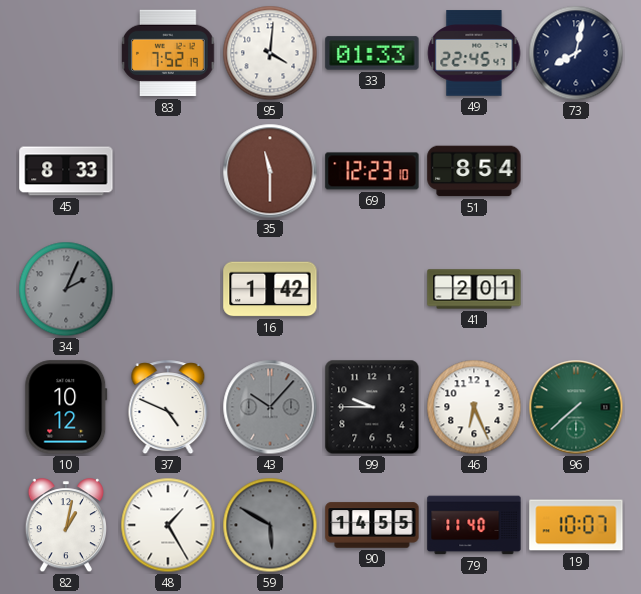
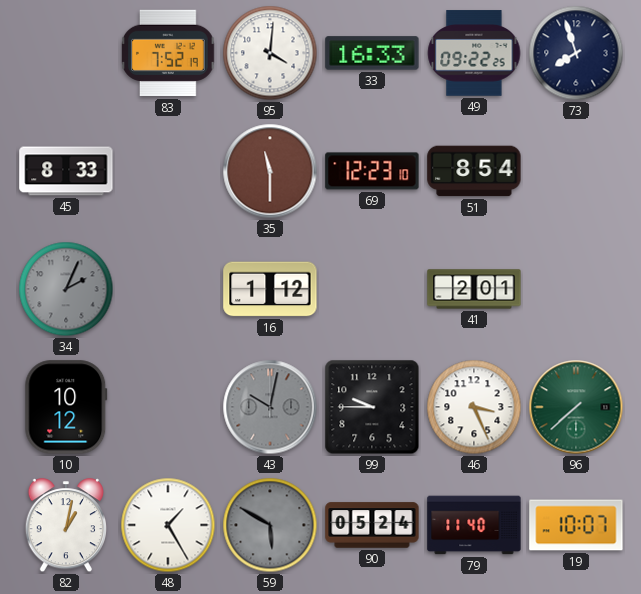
33: 01:33 -> 16:33
49: 22:45 -> 09:22
73: 8:02 -> 7:57
16: 1:42 -> 1:12
37: 4:49 -> none
43: 10:07 -> 10:02
46: 6:26 -> 3:26
90: 14:55 -> 05:24
